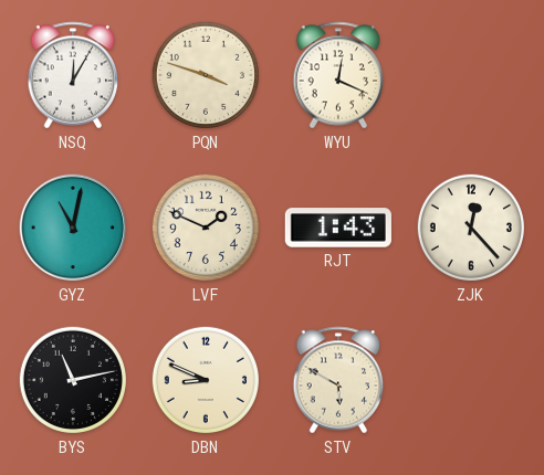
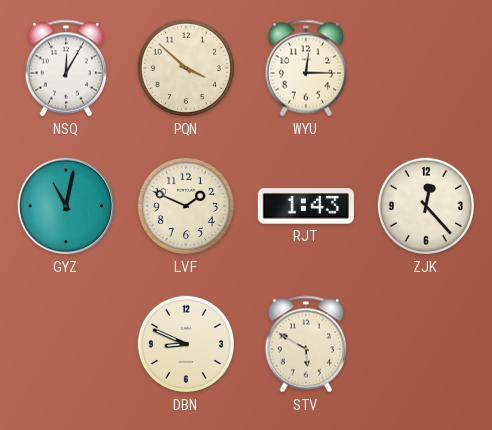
PQN: 3:48 -> 3:52
WYU: 12:19 -> 12:15
BYS: 11:13 -> none
